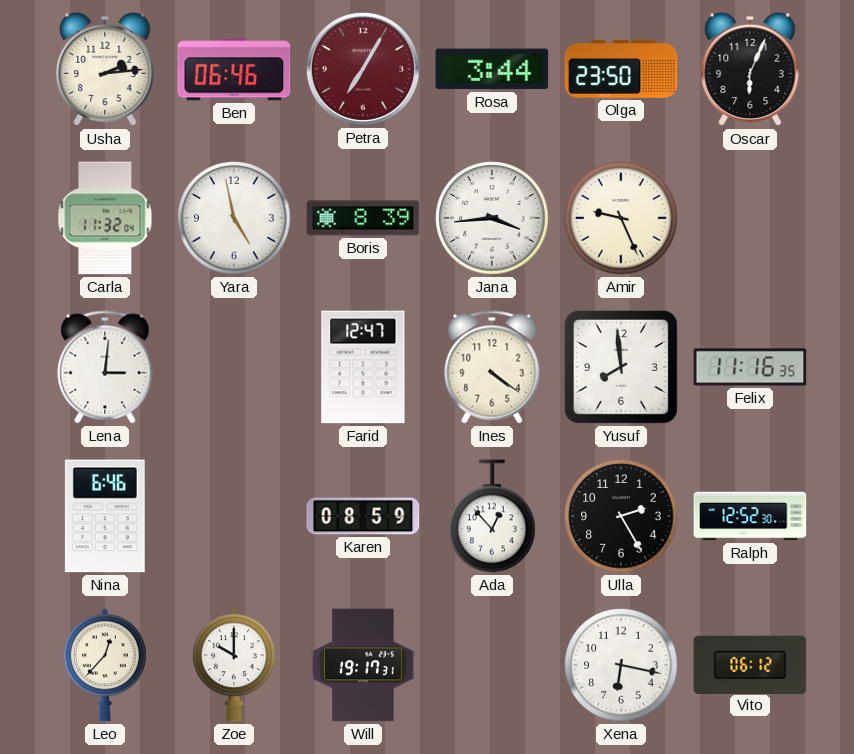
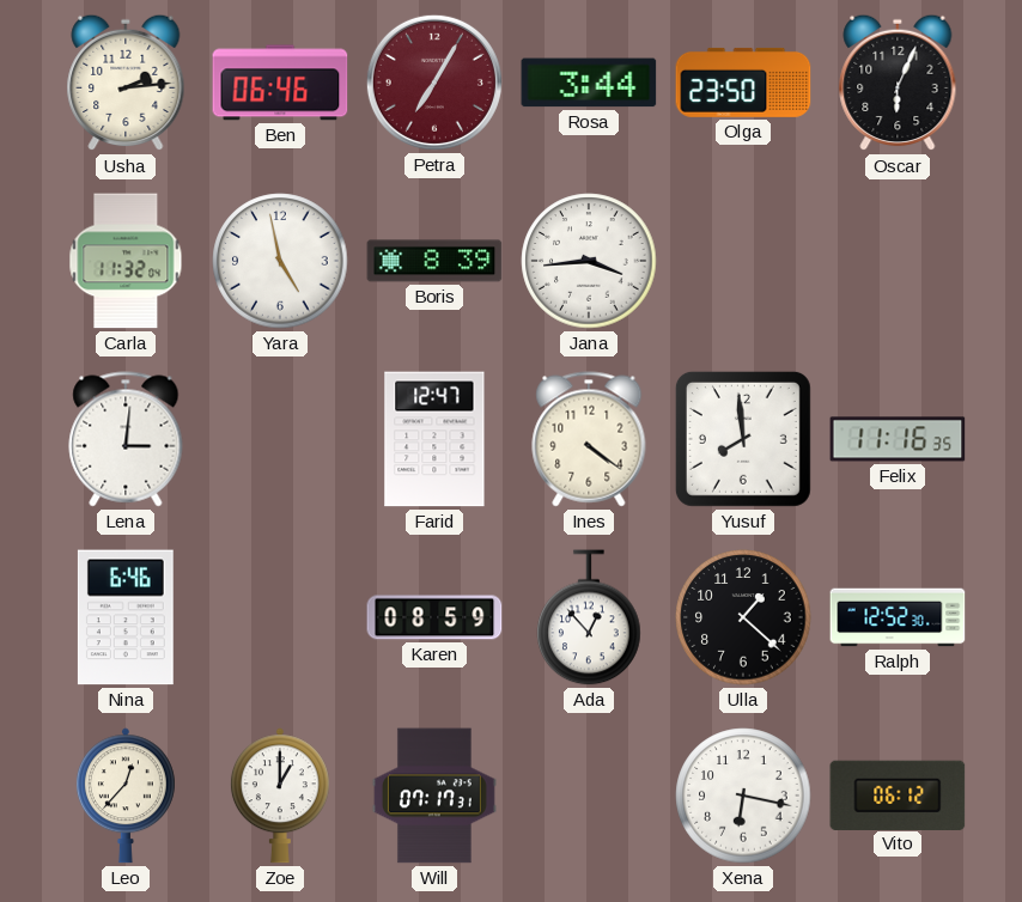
Amir: 9:26 -> none
Ulla: 2:25 -> 1:22
Zoe: 10:00 -> 1:00
Will: 19:17 -> 07:17
